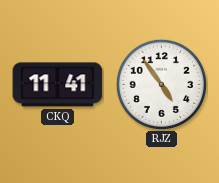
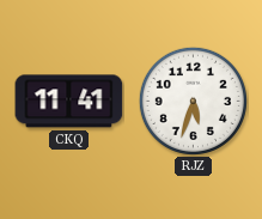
RJZ: 4:54 -> 5:33
